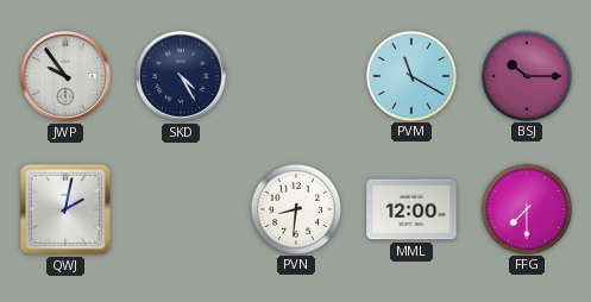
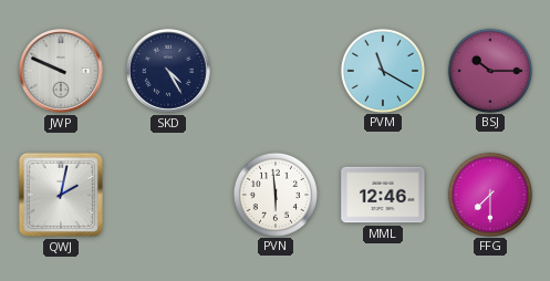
JWP: 9:54 -> 9:49
PVN: 8:31 -> 5:59
MML: 12:00 -> 12:46
